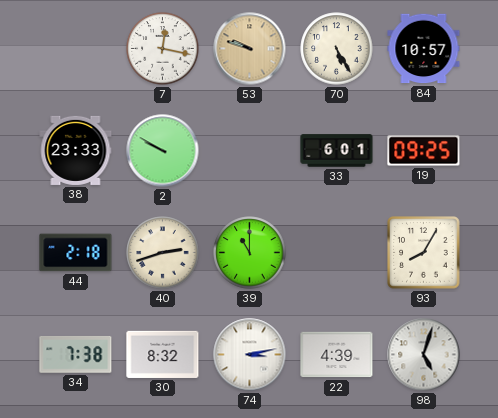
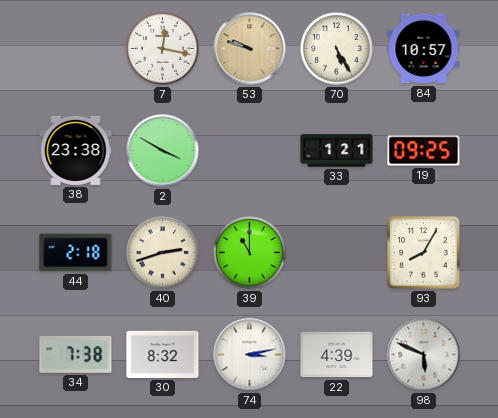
38: 23:33 -> 23:38
2: 9:50 -> 3:50
33: 6:01 -> 1:21
98: 5:03 -> 5:49
